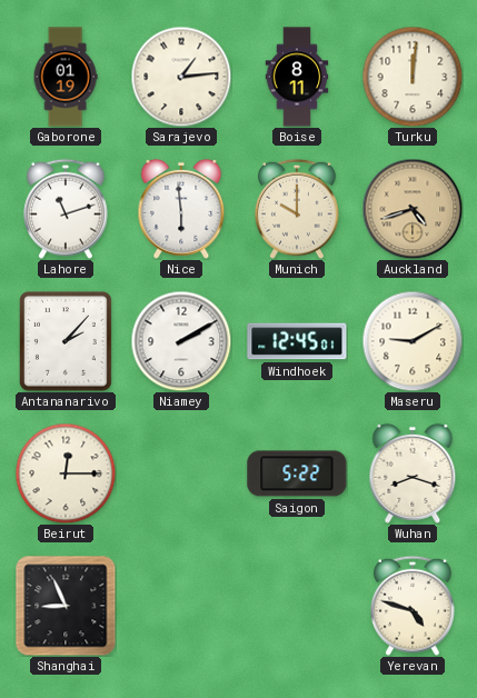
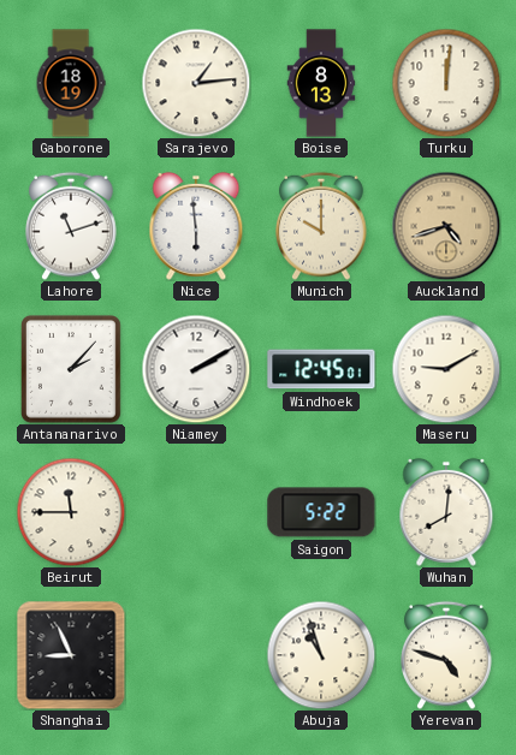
Gaborone: 01:19 -> 18:19
Boise: 8:11 -> 8:13
Beirut: 12:15 -> 11:45
Wuhan: 8:18 -> 8:01
Abuja: none -> 10:57
